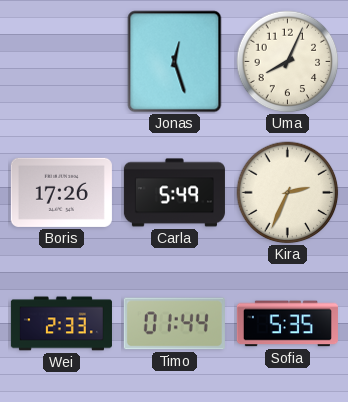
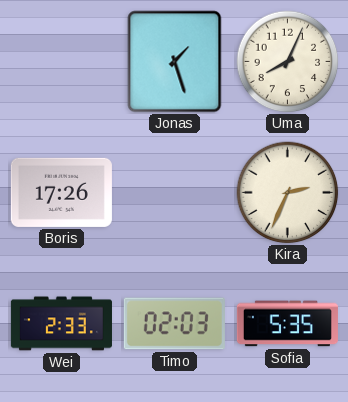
Jonas: 12:27 -> 1:27
Carla: 5:49 -> none
Timo: 01:44 -> 02:03
